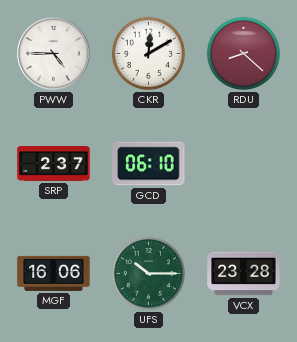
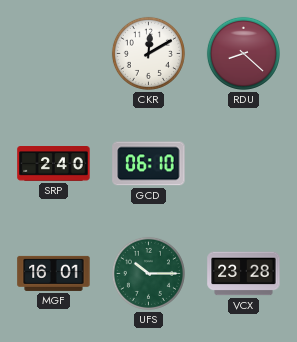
PWW: 4:45 -> none
SRP: 2:37 -> 2:40
MGF: 16:06 -> 16:01
